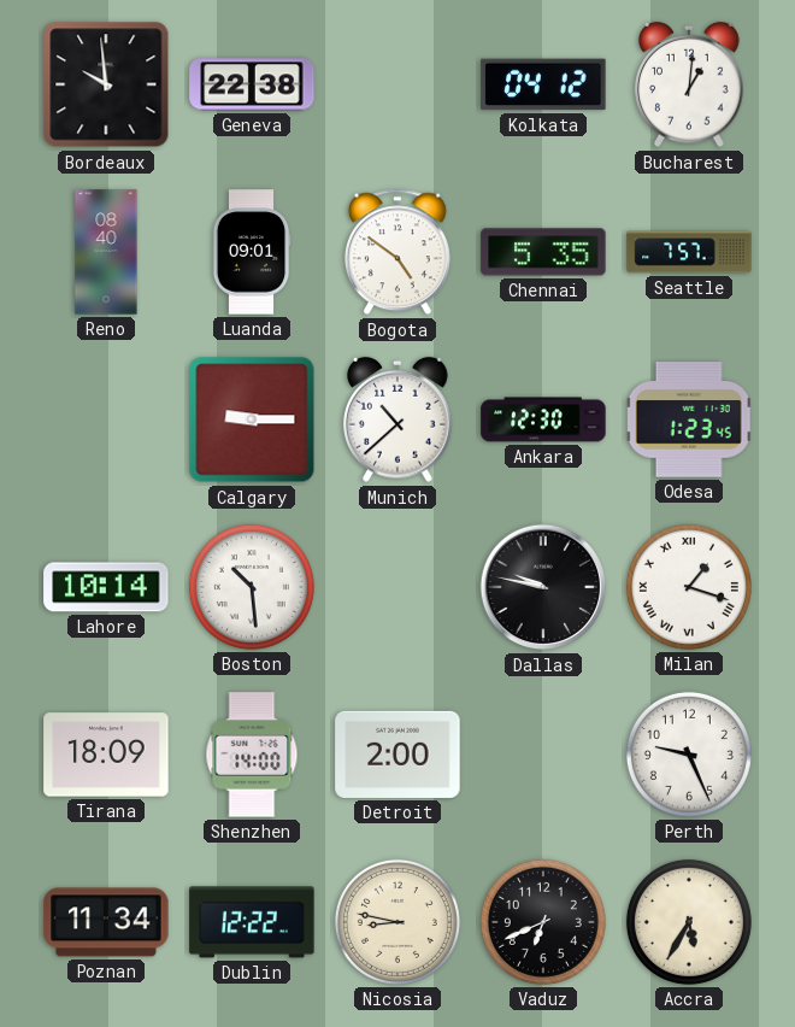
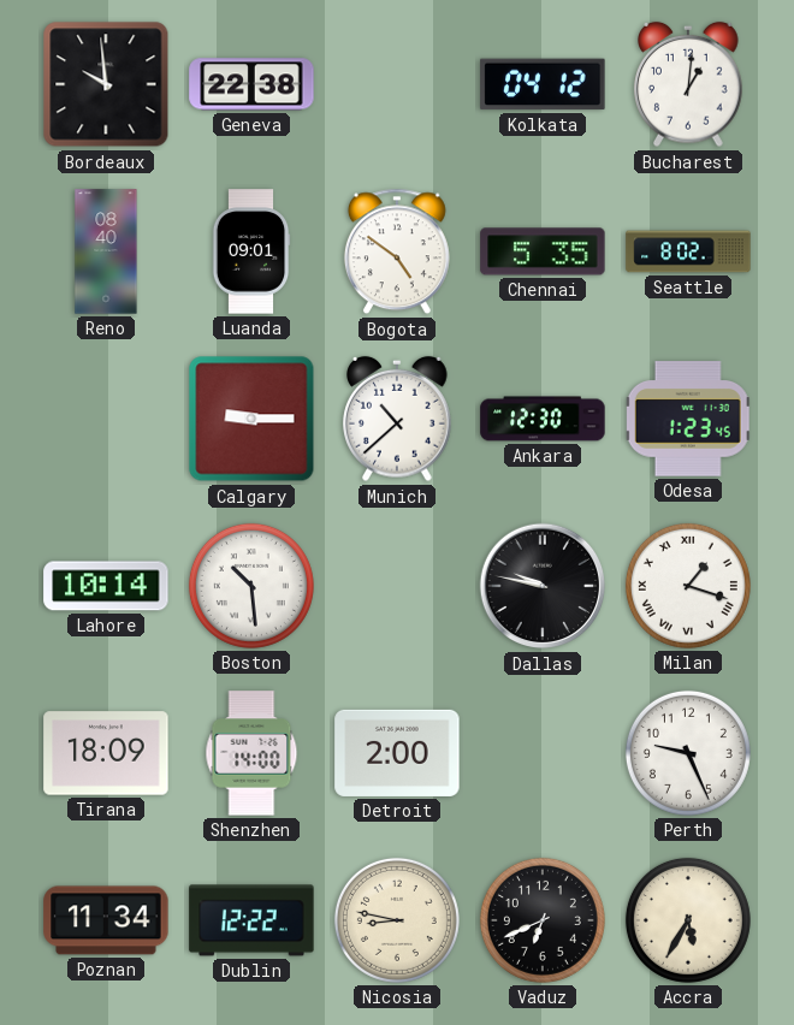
Seattle: 7:57 -> 8:02
